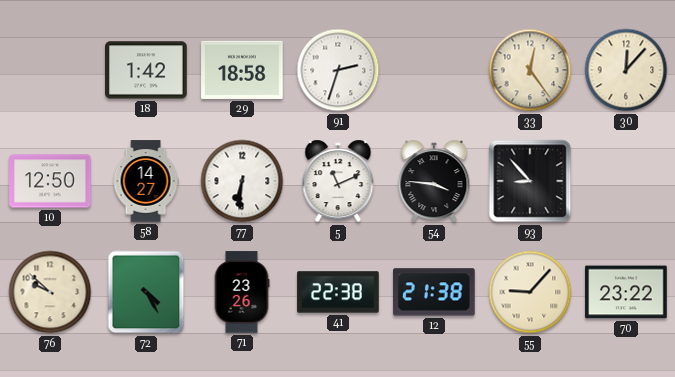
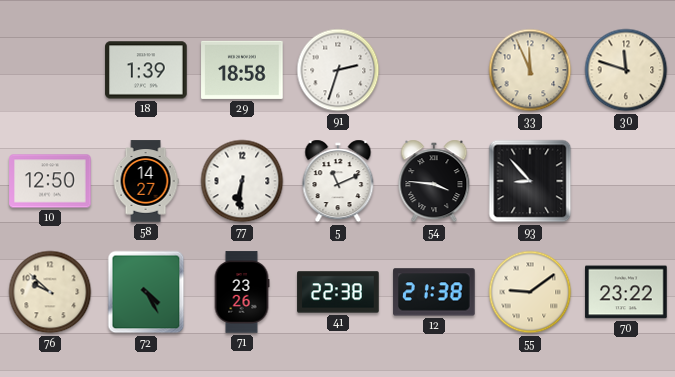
18: 1:42 -> 1:39
33: 12:24 -> 11:56
30: 12:07 -> 11:48
55: 9:07 -> 9:09
